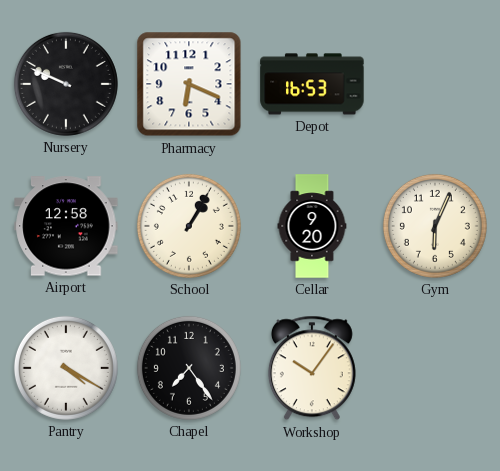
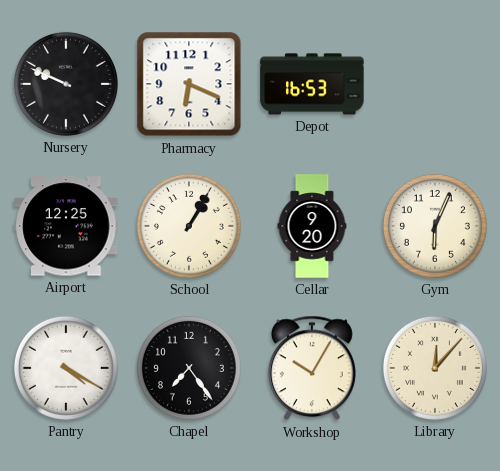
Airport: 12:58 -> 12:25
Workshop: 10:06 -> 10:05
Library: none -> 12:07
